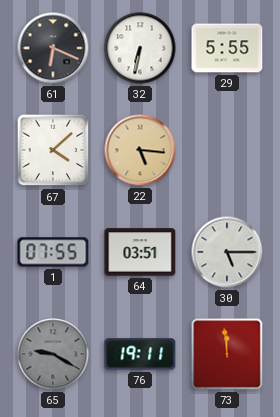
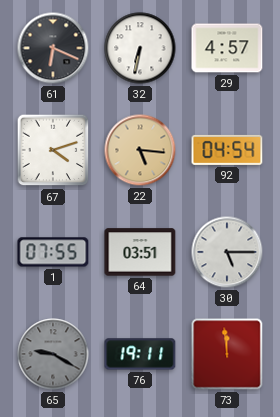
29: 5:55 -> 4:57
67: 4:08 -> 4:12
92: none -> 04:54
